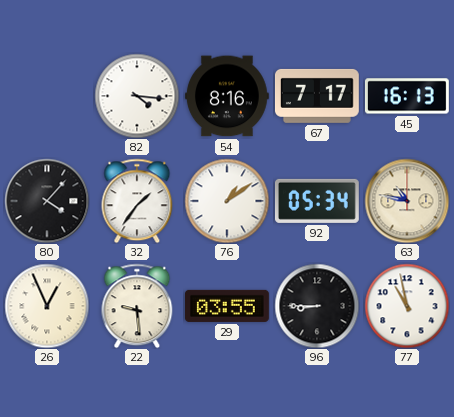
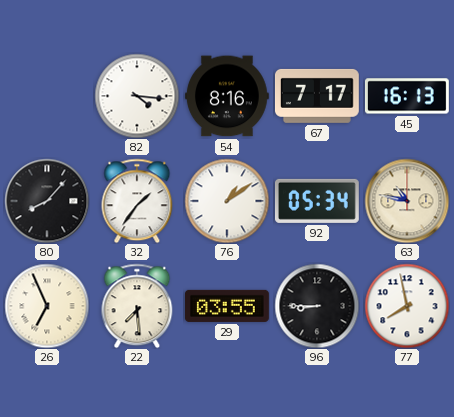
80: 4:07 -> 8:07
26: 12:56 -> 6:56
22: 9:29 -> 7:29
77: 10:58 -> 7:58
